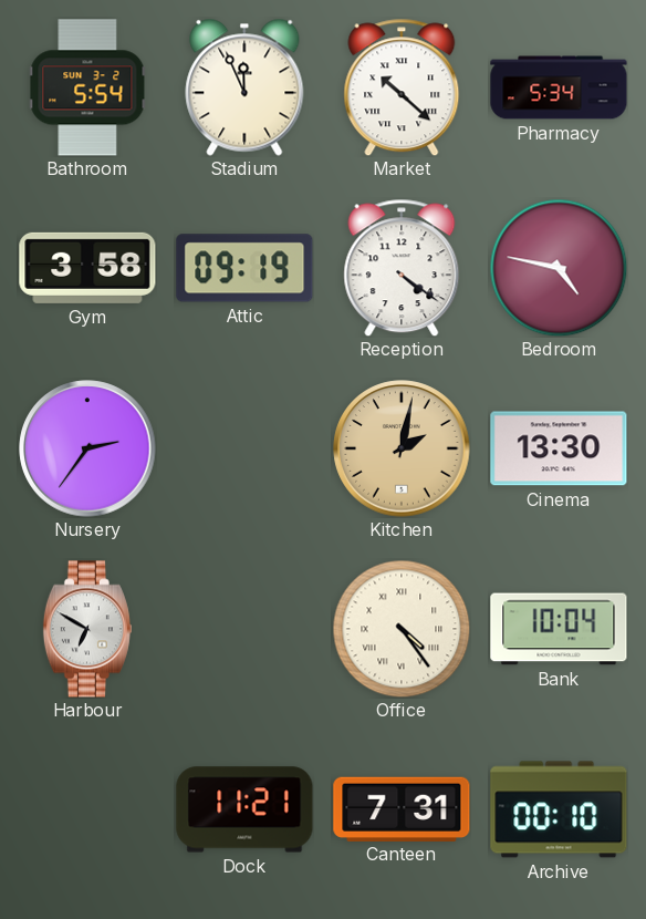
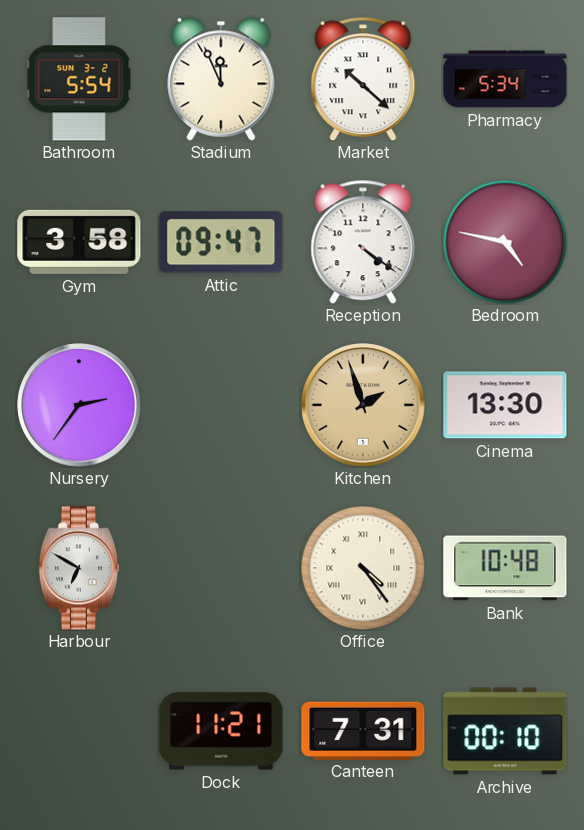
Attic: 09:19 -> 09:47
Kitchen: 2:02 -> 1:57
Bank: 10:04 -> 10:48
